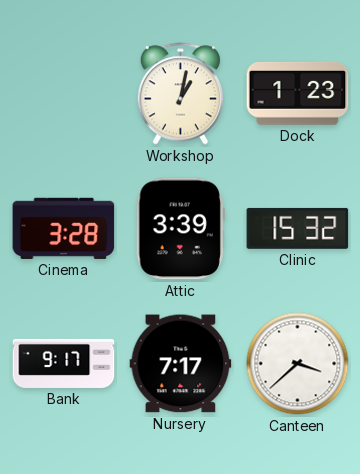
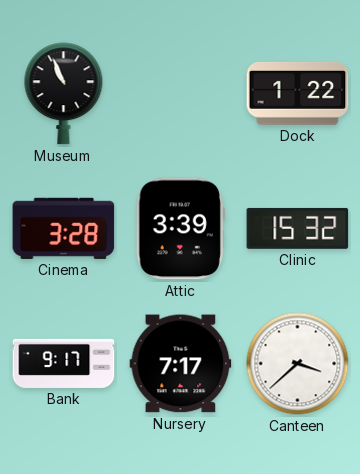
Museum: none -> 10:56
Workshop: 1:02 -> none
Dock: 1:23 -> 1:22
